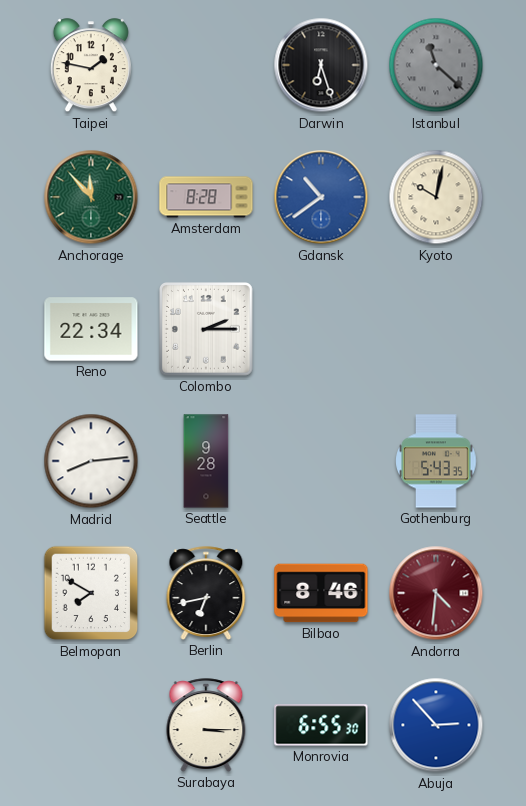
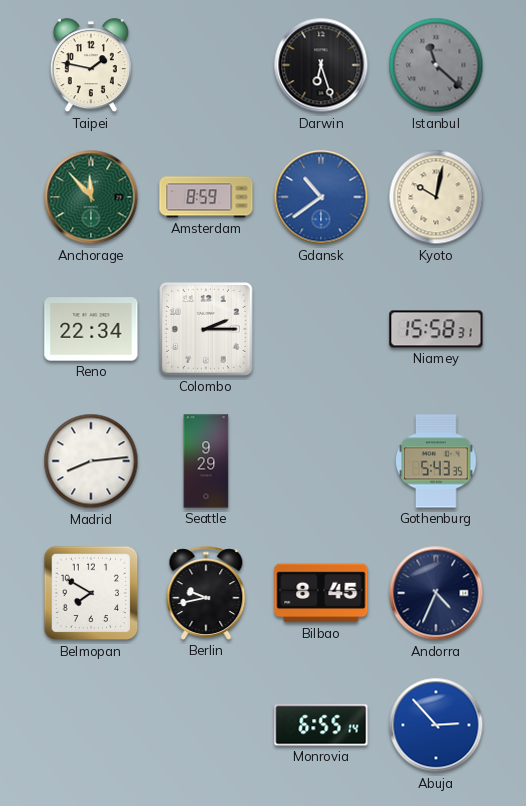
Amsterdam: 8:28 -> 8:59
Niamey: none -> 15:58
Seattle: 9:28 -> 9:29
Berlin: 6:43 -> 9:43
Bilbao: 8:46 -> 8:45
Andorra: 4:31 -> 4:34
Andorra dial: burgundy -> navy
Surabaya: 3:15 -> none
Monrovia: 6:55:30 -> 6:55:14
